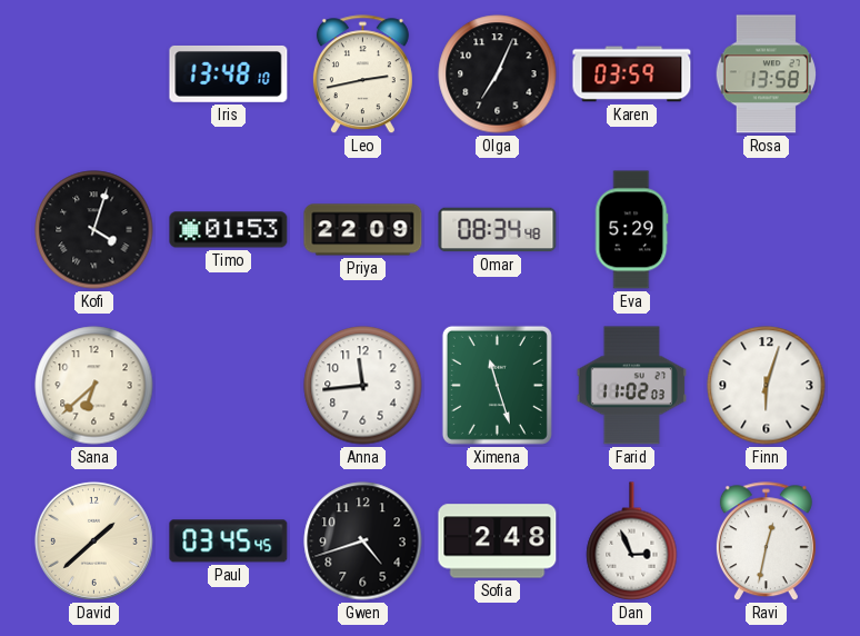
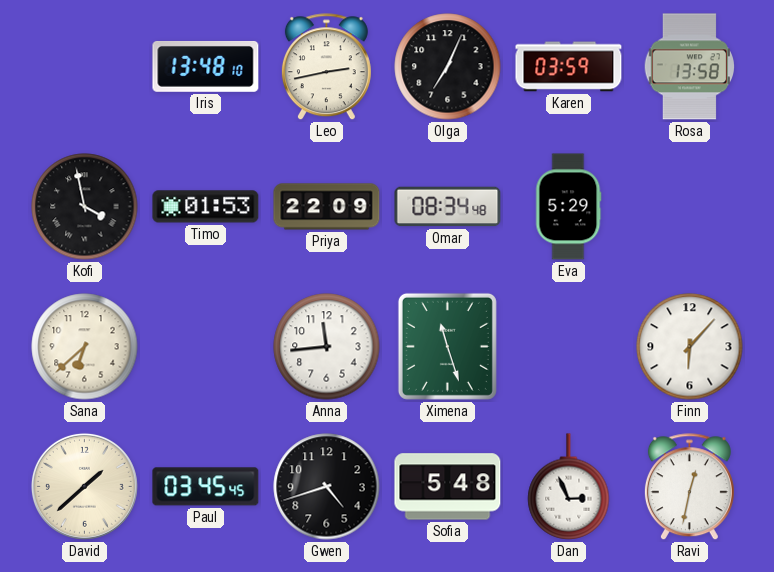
Kofi: 4:03 -> 3:58
Farid: 11:02 -> none
Finn: 6:03 -> 6:07
Sofia: 2:48 -> 5:48
